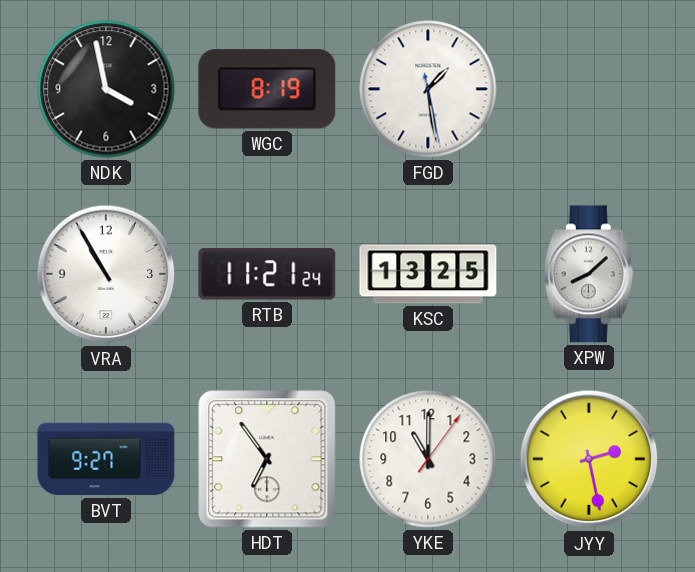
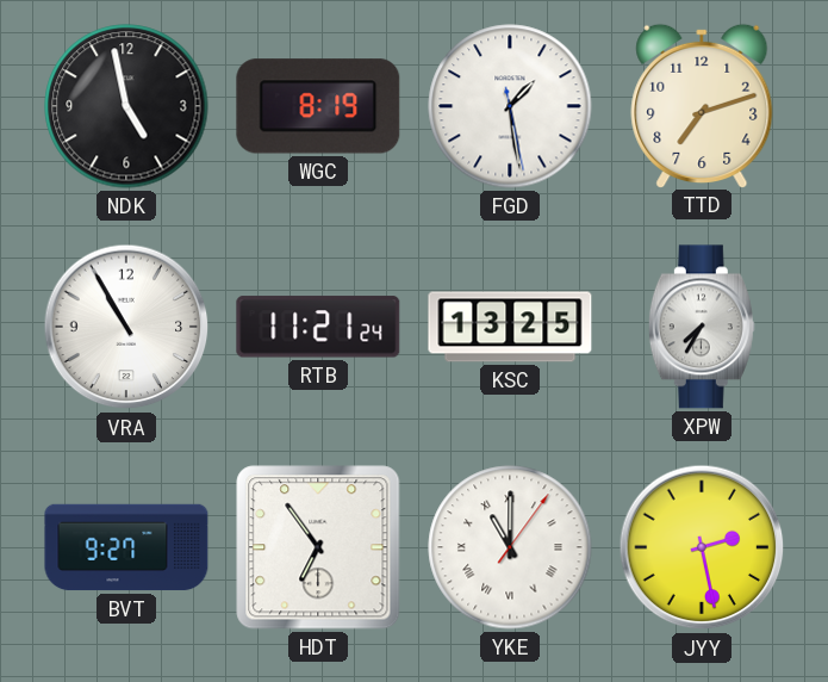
NDK: 3:58 -> 4:58
TTD: none -> 7:12
XPW: 8:08 -> 7:35
YKE numerals: Arabic -> Roman
